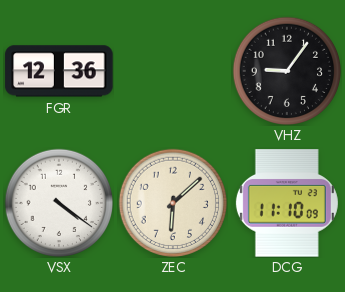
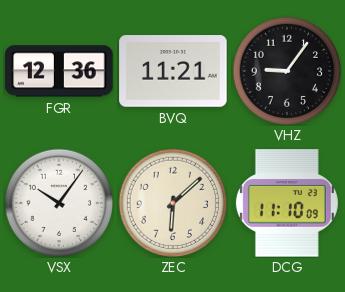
BVQ: none -> 11:21
VSX: 4:21 -> 10:06
